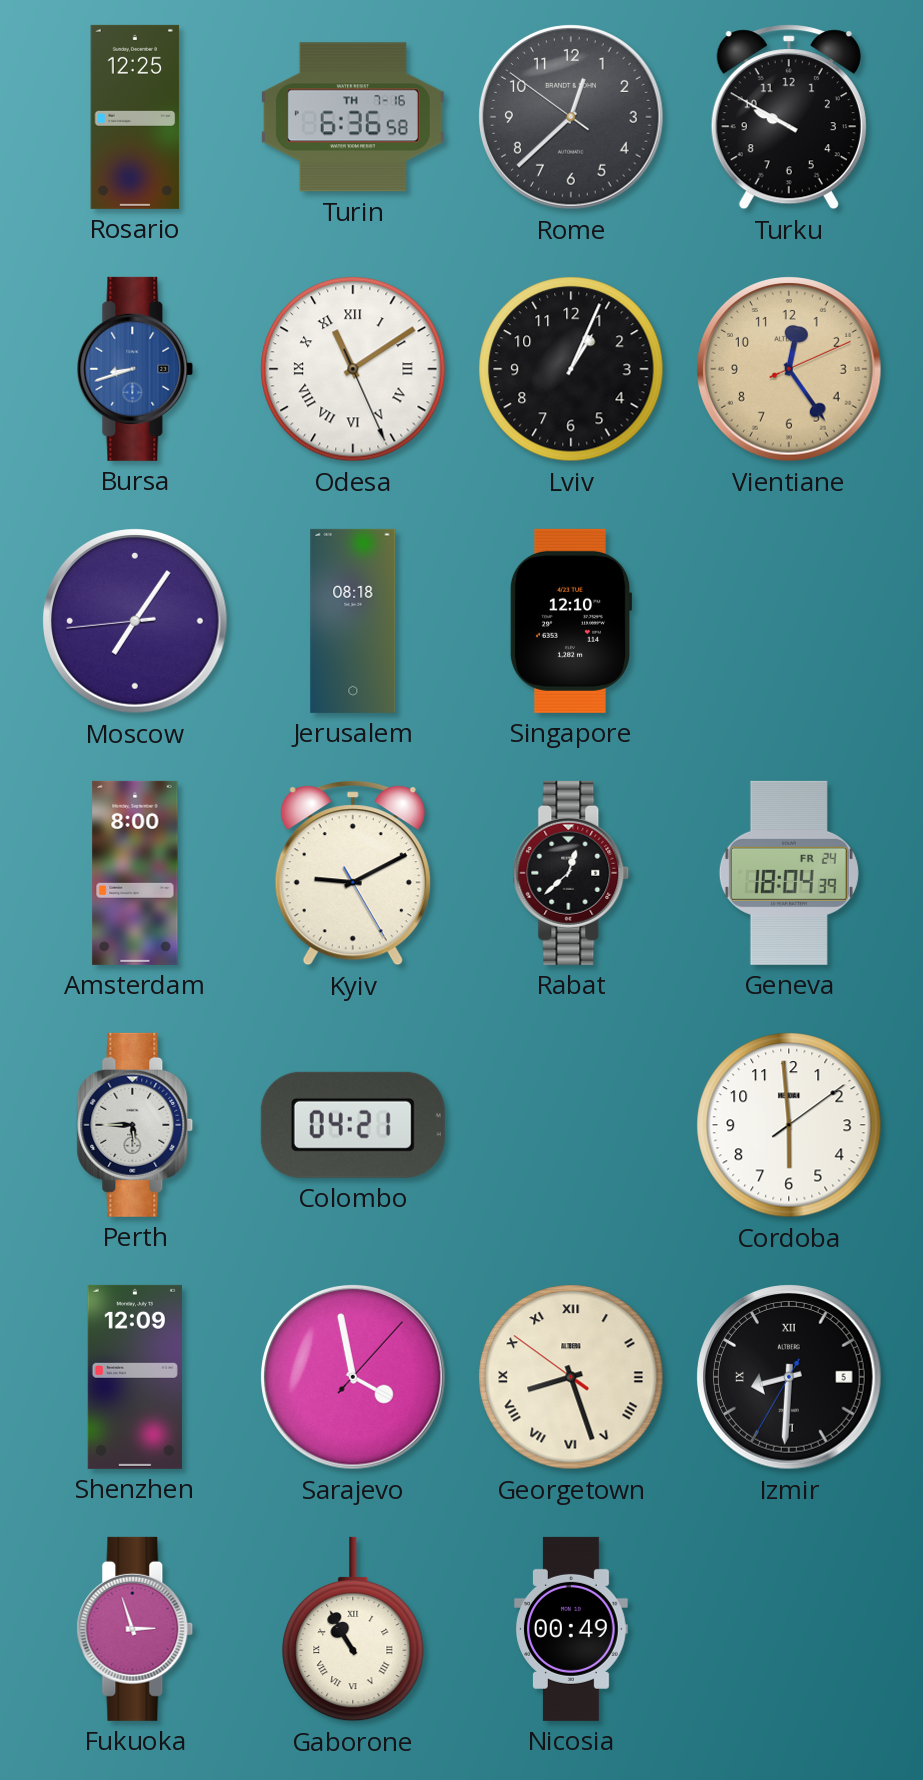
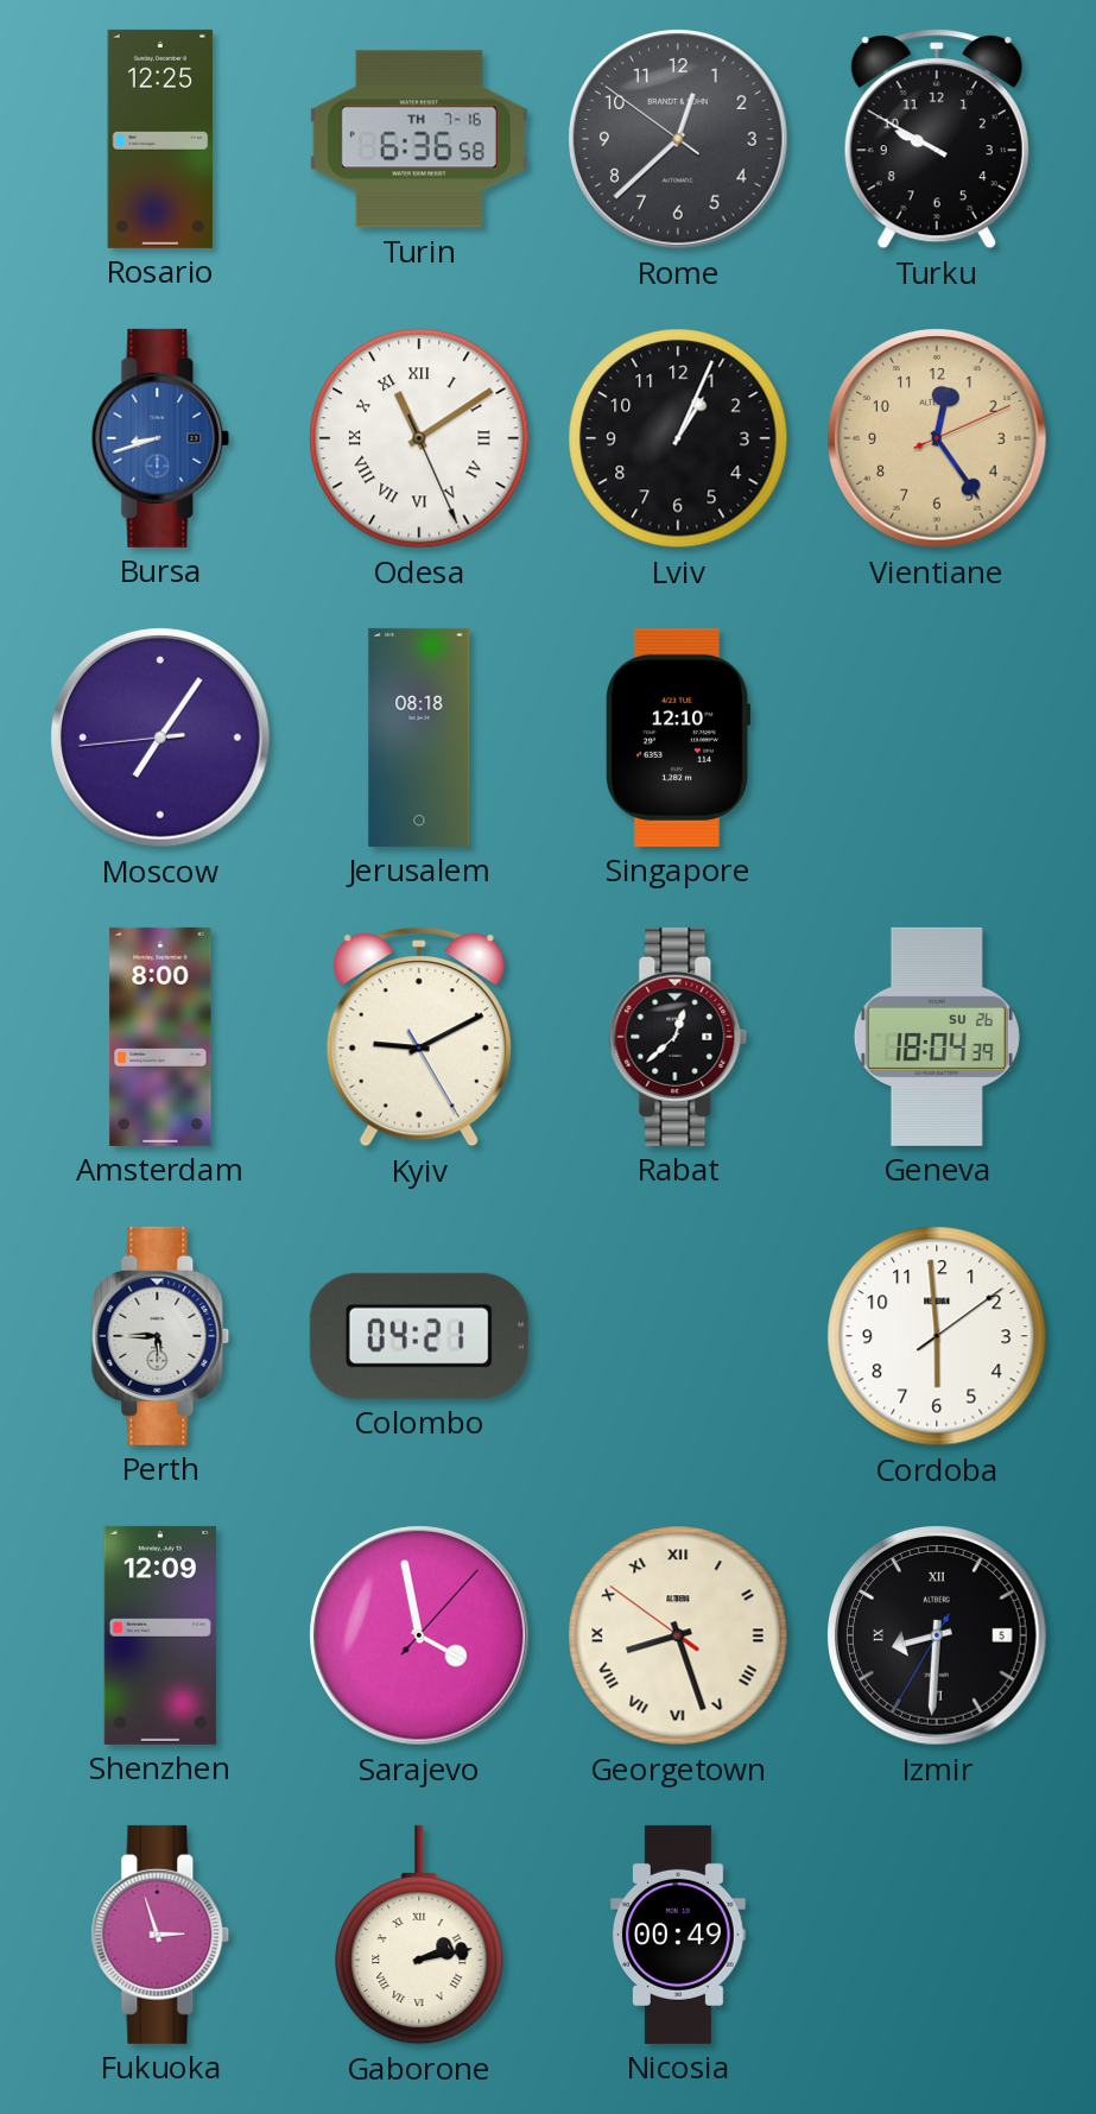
Geneva date: FR 24 -> SU 26
Gaborone: 10:55 -> 2:13
